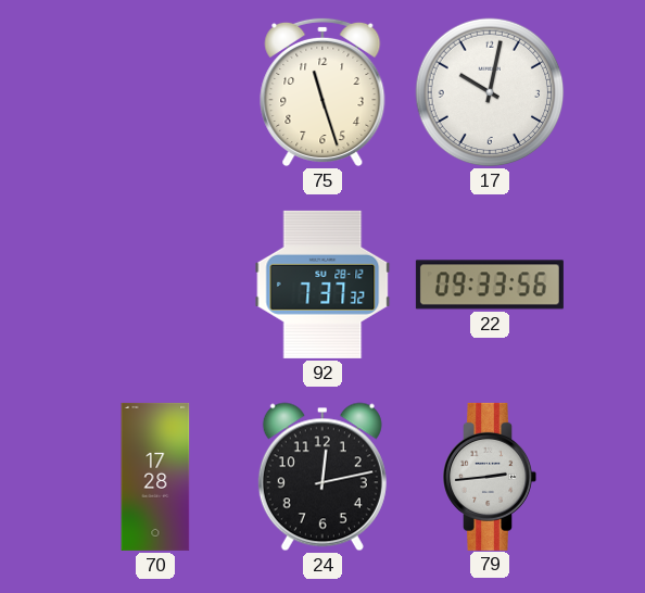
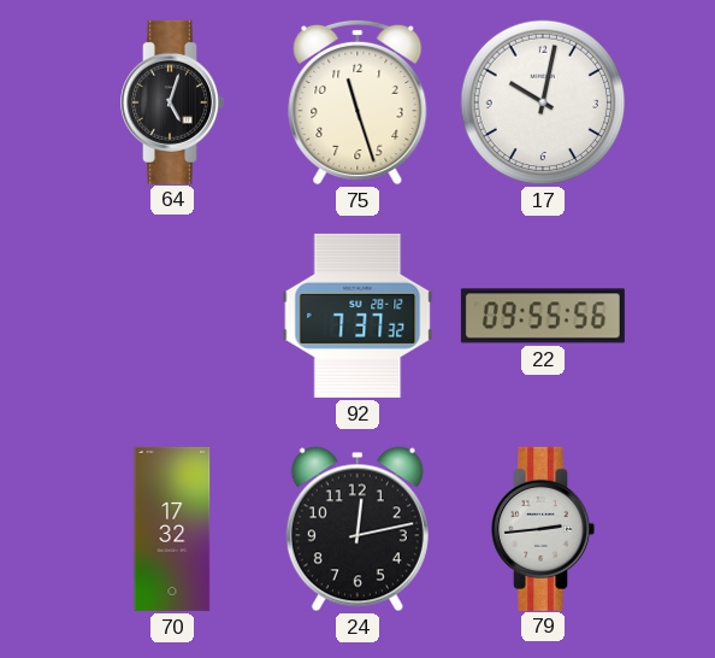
64: none -> 5:03
22: 09:33 -> 09:55
70: 17:28 -> 17:32
